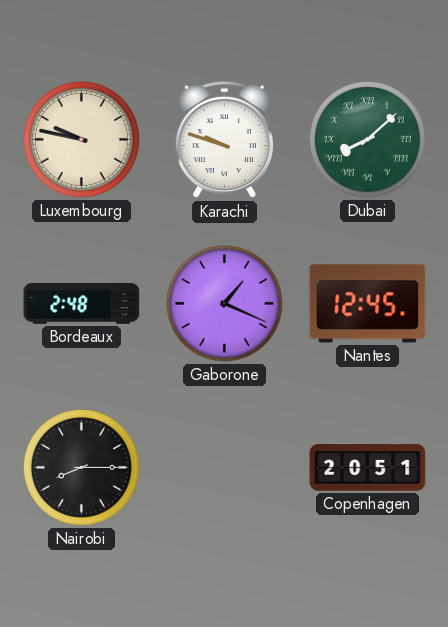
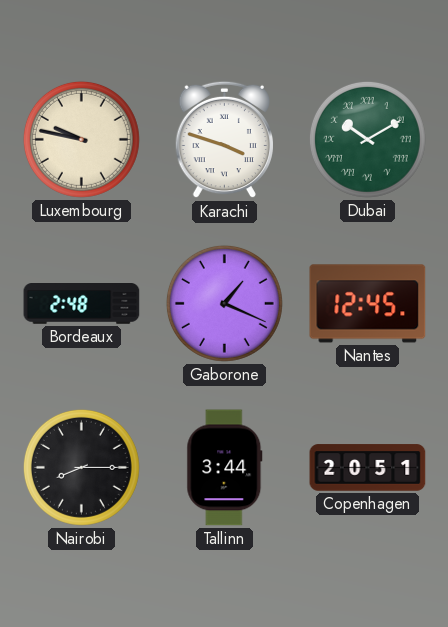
Karachi: 9:48 -> 3:48
Dubai: 8:08 -> 10:10
Tallinn: none -> 3:44
